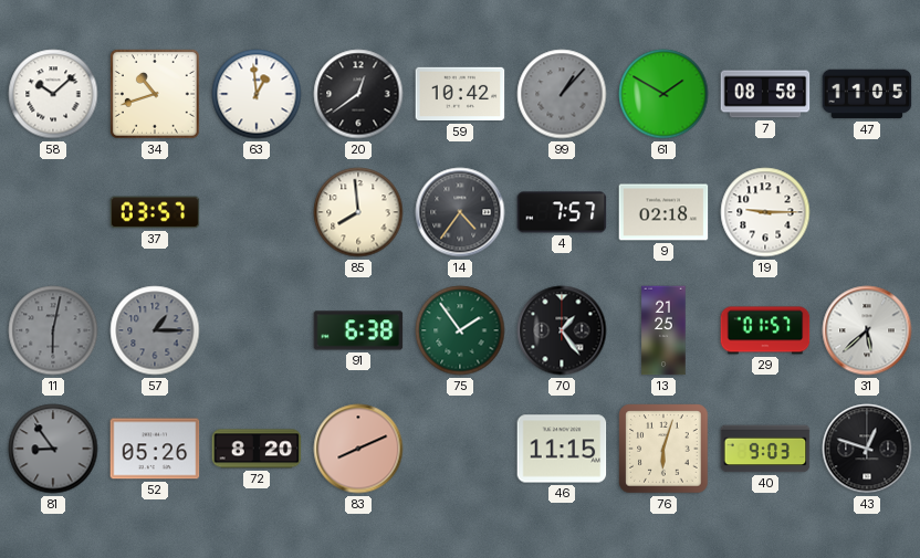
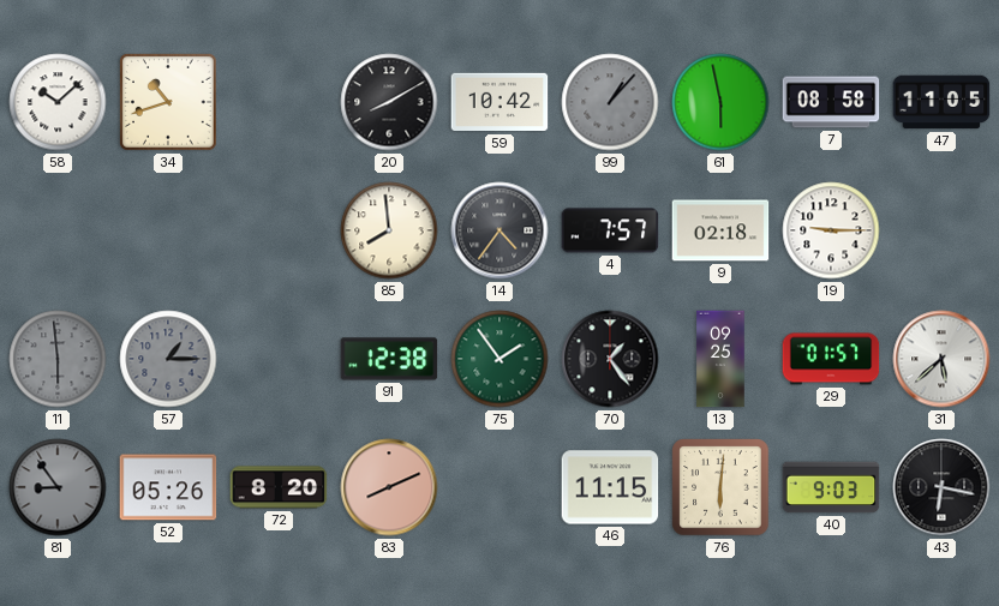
63: 12:59 -> none
20: 12:39 -> 8:10
61: 1:50 -> 5:58
37: 03:57 -> none
11: 6:02 -> 5:59
91: 6:38 -> 12:38
13: 21:25 -> 09:25
76: 6:03 -> 6:01
43: 12:48 -> 6:17
